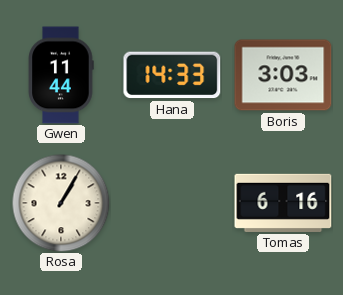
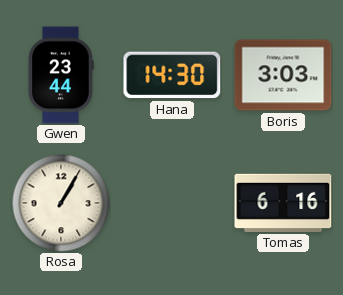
Gwen: 11:44 -> 23:44
Hana: 14:33 -> 14:30
